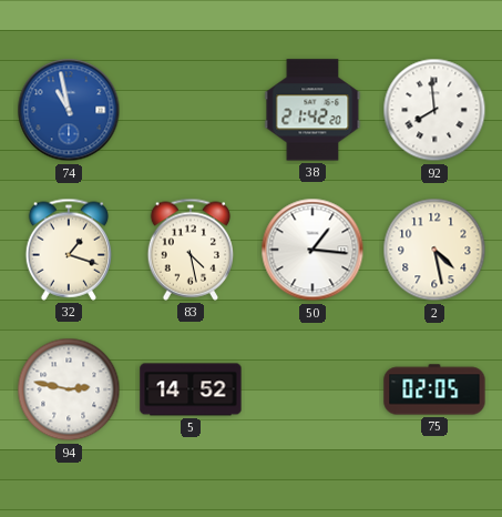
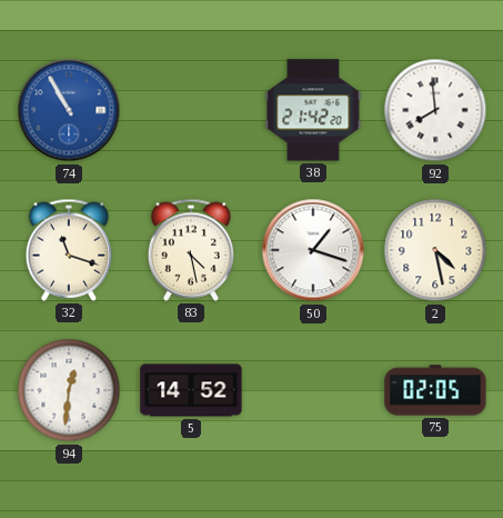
74: 10:58 -> 10:55
32: 1:18 -> 11:18
50: 1:16 -> 1:18
94: 2:47 -> 12:31
